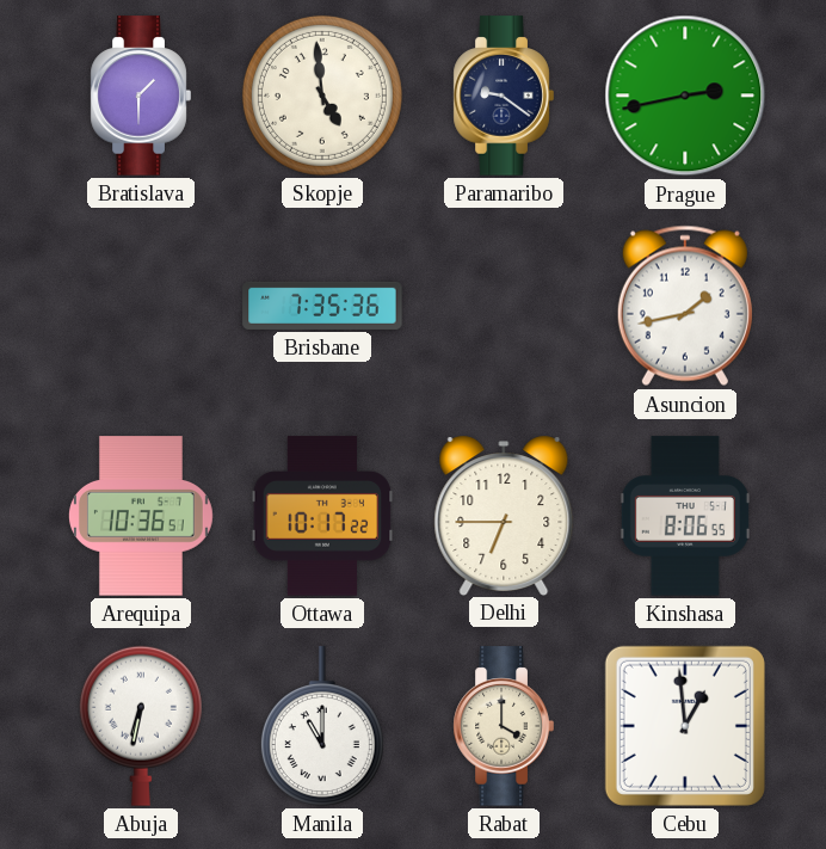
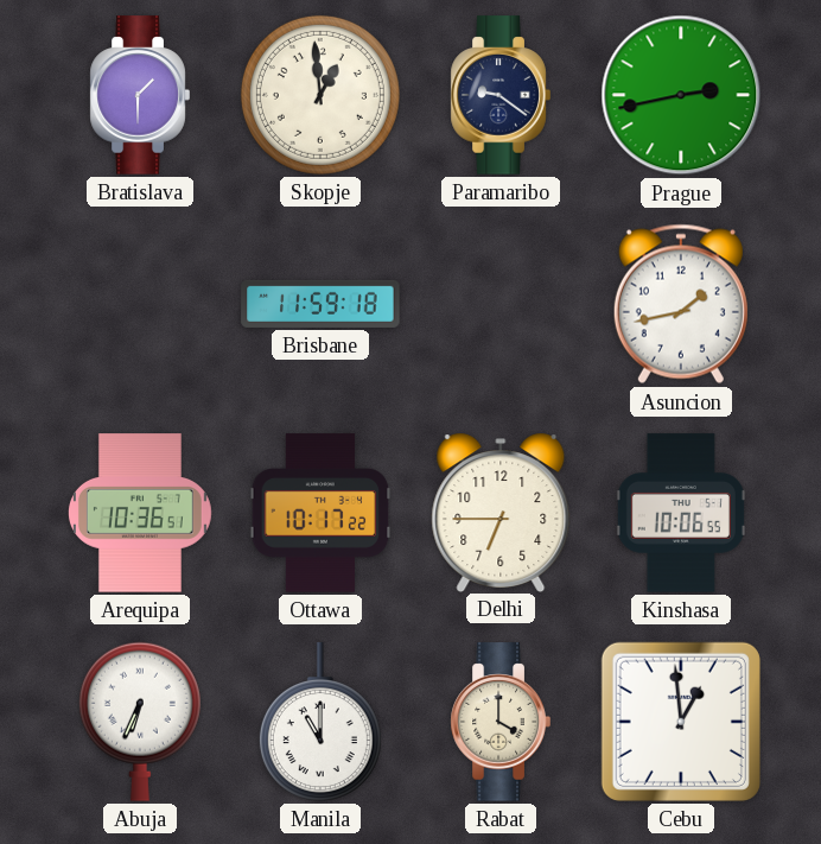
Skopje: 4:59 -> 12:59
Brisbane: 7:35 -> 11:59
Kinshasa: 8:06 -> 10:06
Abuja: 6:32 -> 6:34
